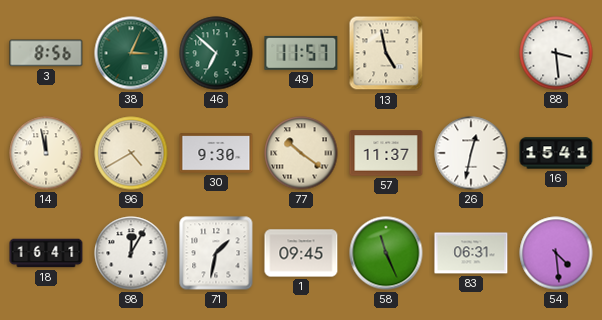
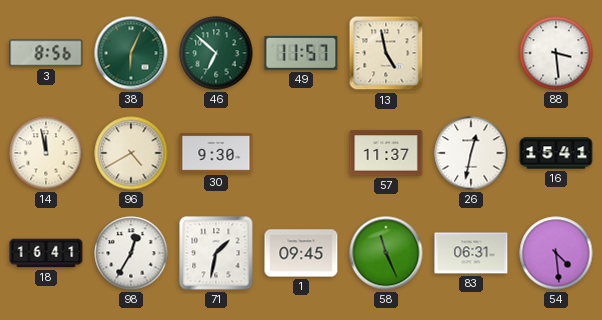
38: 3:04 -> 6:04
77: 10:21 -> none
98: 12:05 -> 12:35
